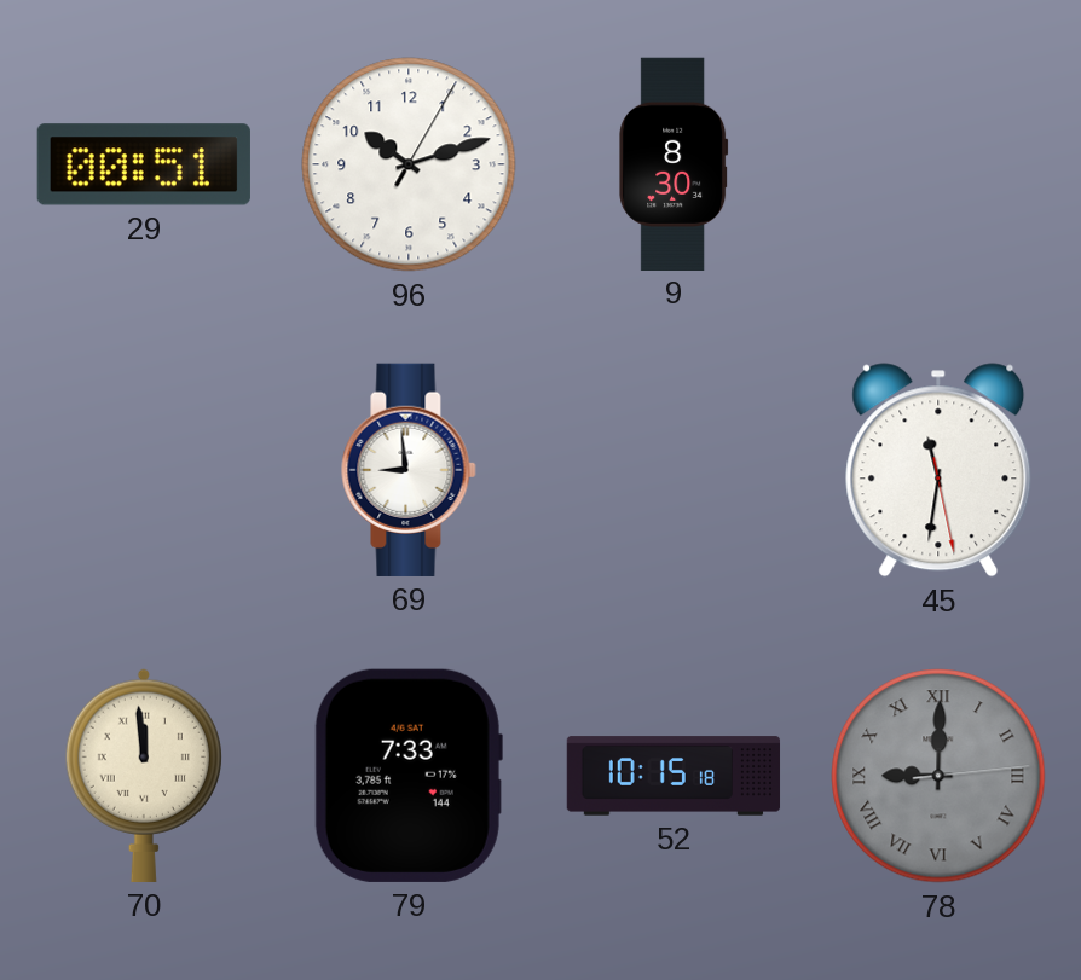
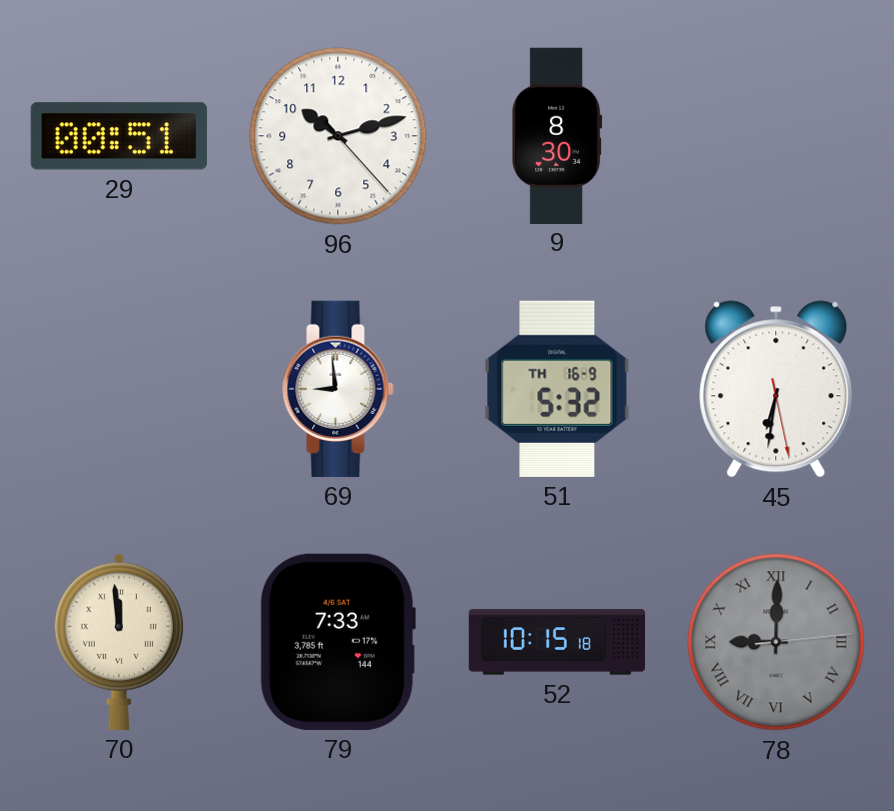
96: 10:12:05 -> 10:12:23
51: none -> 5:32
45: 11:31 -> 6:31
